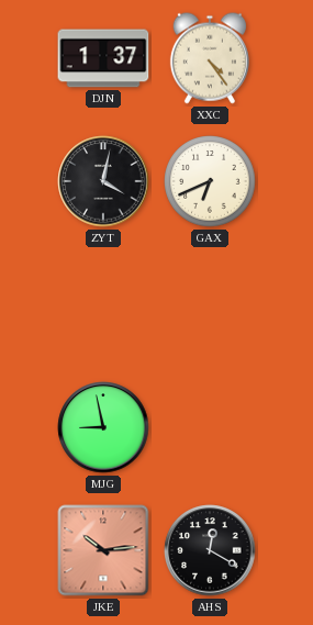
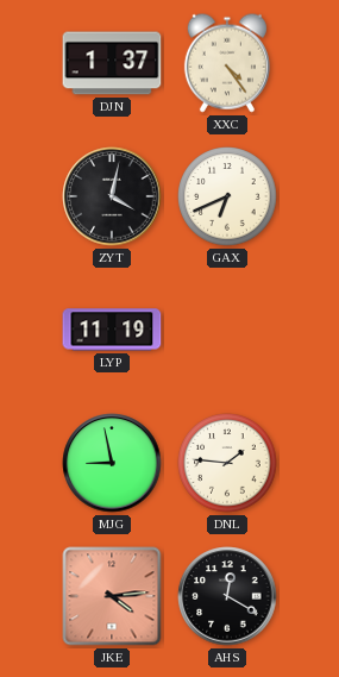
LYP: none -> 11:19
DNL: none -> 1:46
JKE: 10:14 -> 4:14
